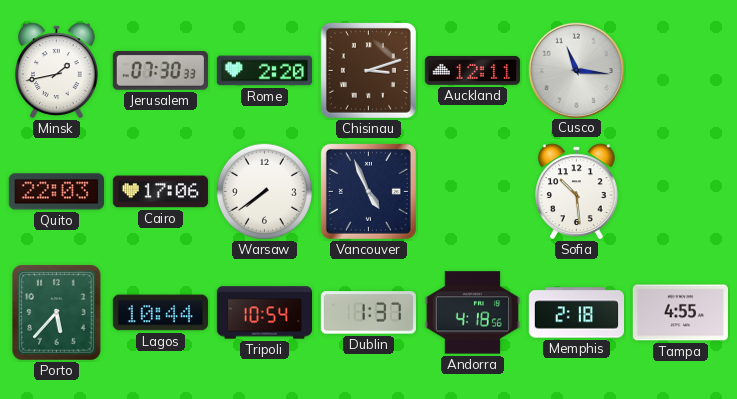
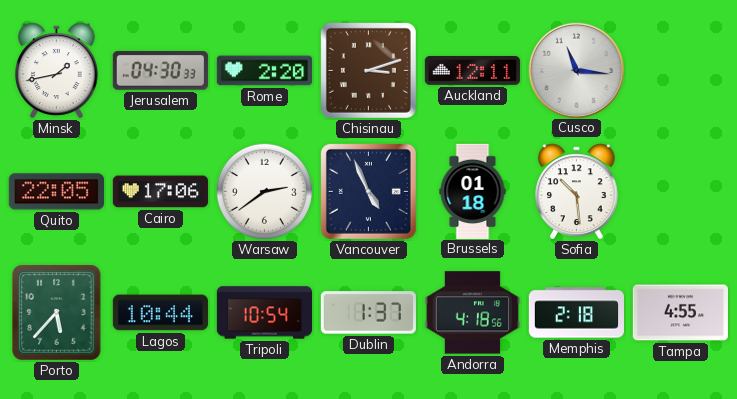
Jerusalem: 07:30 -> 04:30
Quito: 22:03 -> 22:05
Warsaw: 7:39 -> 2:39
Brussels: none -> 01:18
